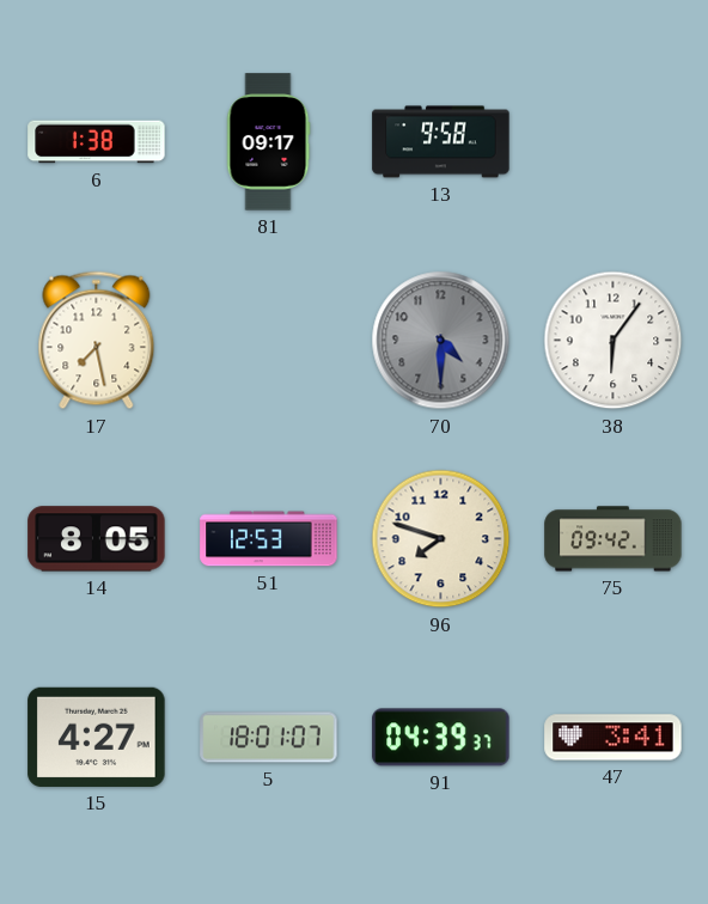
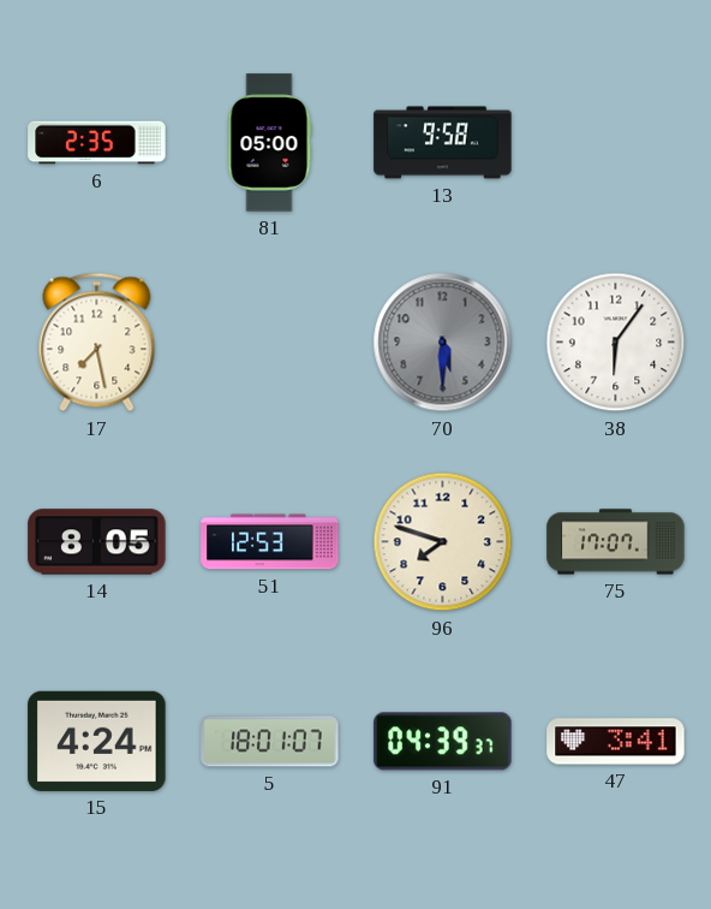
6: 1:38 -> 2:35
81: 09:17 -> 05:00
70: 4:30 -> 5:30
75: 09:42 -> 17:07
15: 4:27 -> 4:24
